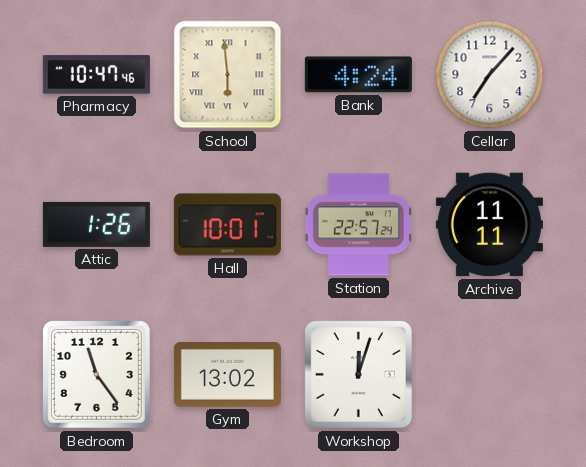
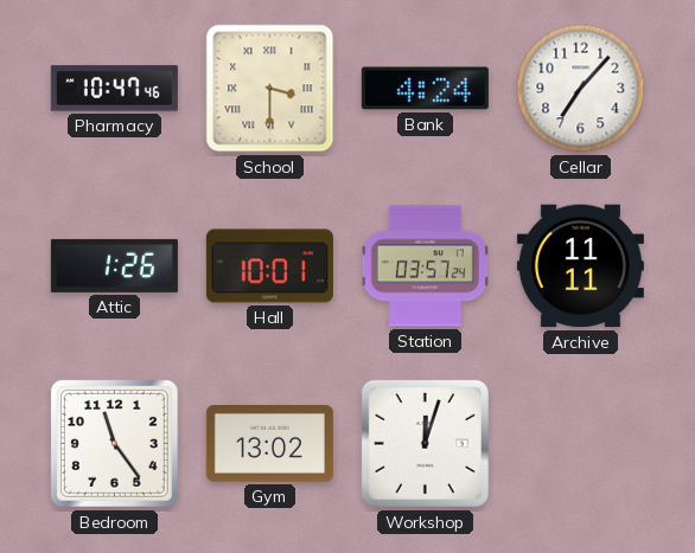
School: 5:59 -> 3:30
Station: 22:57 -> 03:57
